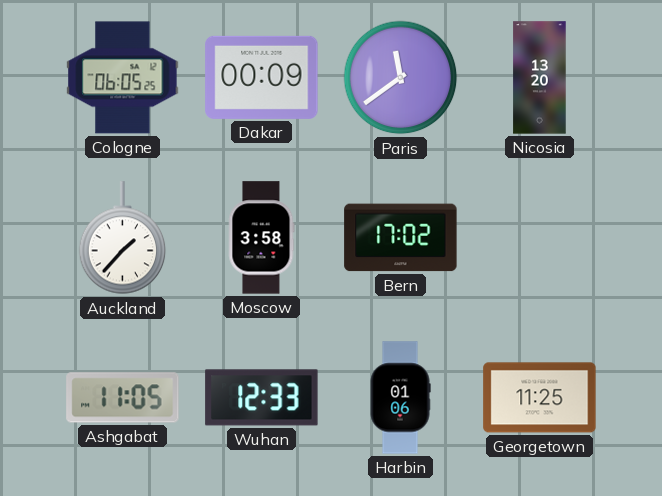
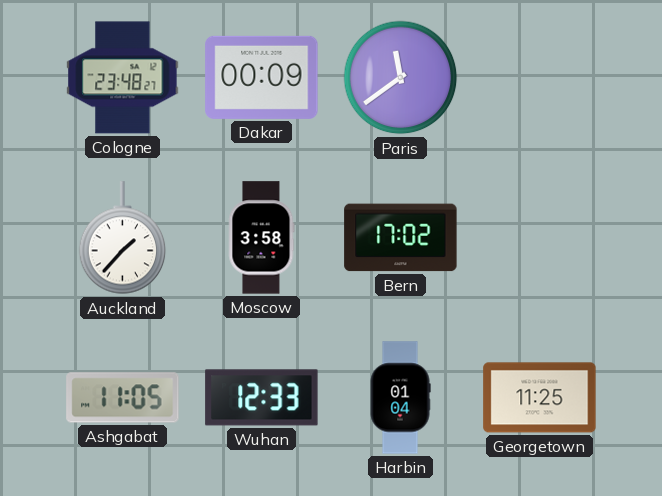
Cologne: 06:05 -> 23:48
Nicosia: 13:20 -> none
Harbin: 01:06 -> 01:04
